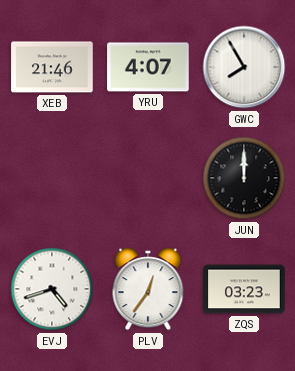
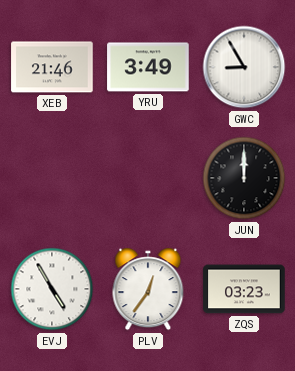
YRU: 4:07 -> 3:49
GWC: 7:55 -> 8:55
EVJ: 4:42 -> 4:55
